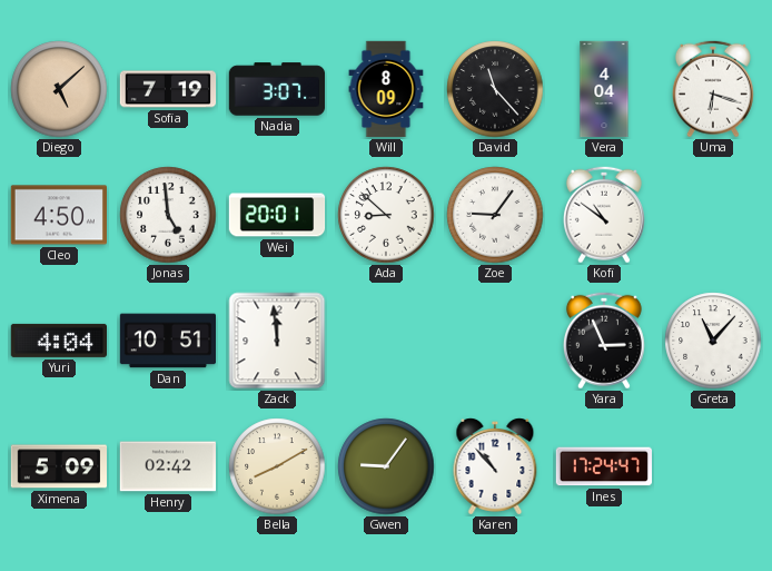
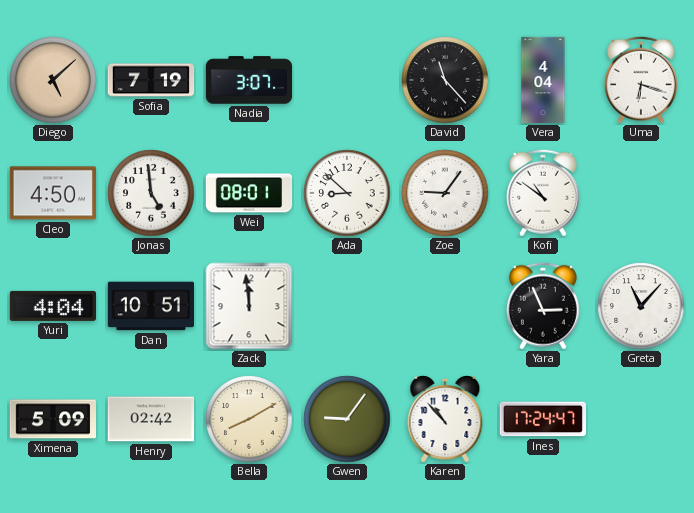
Will: 8:09 -> none
Wei: 20:01 -> 08:01
